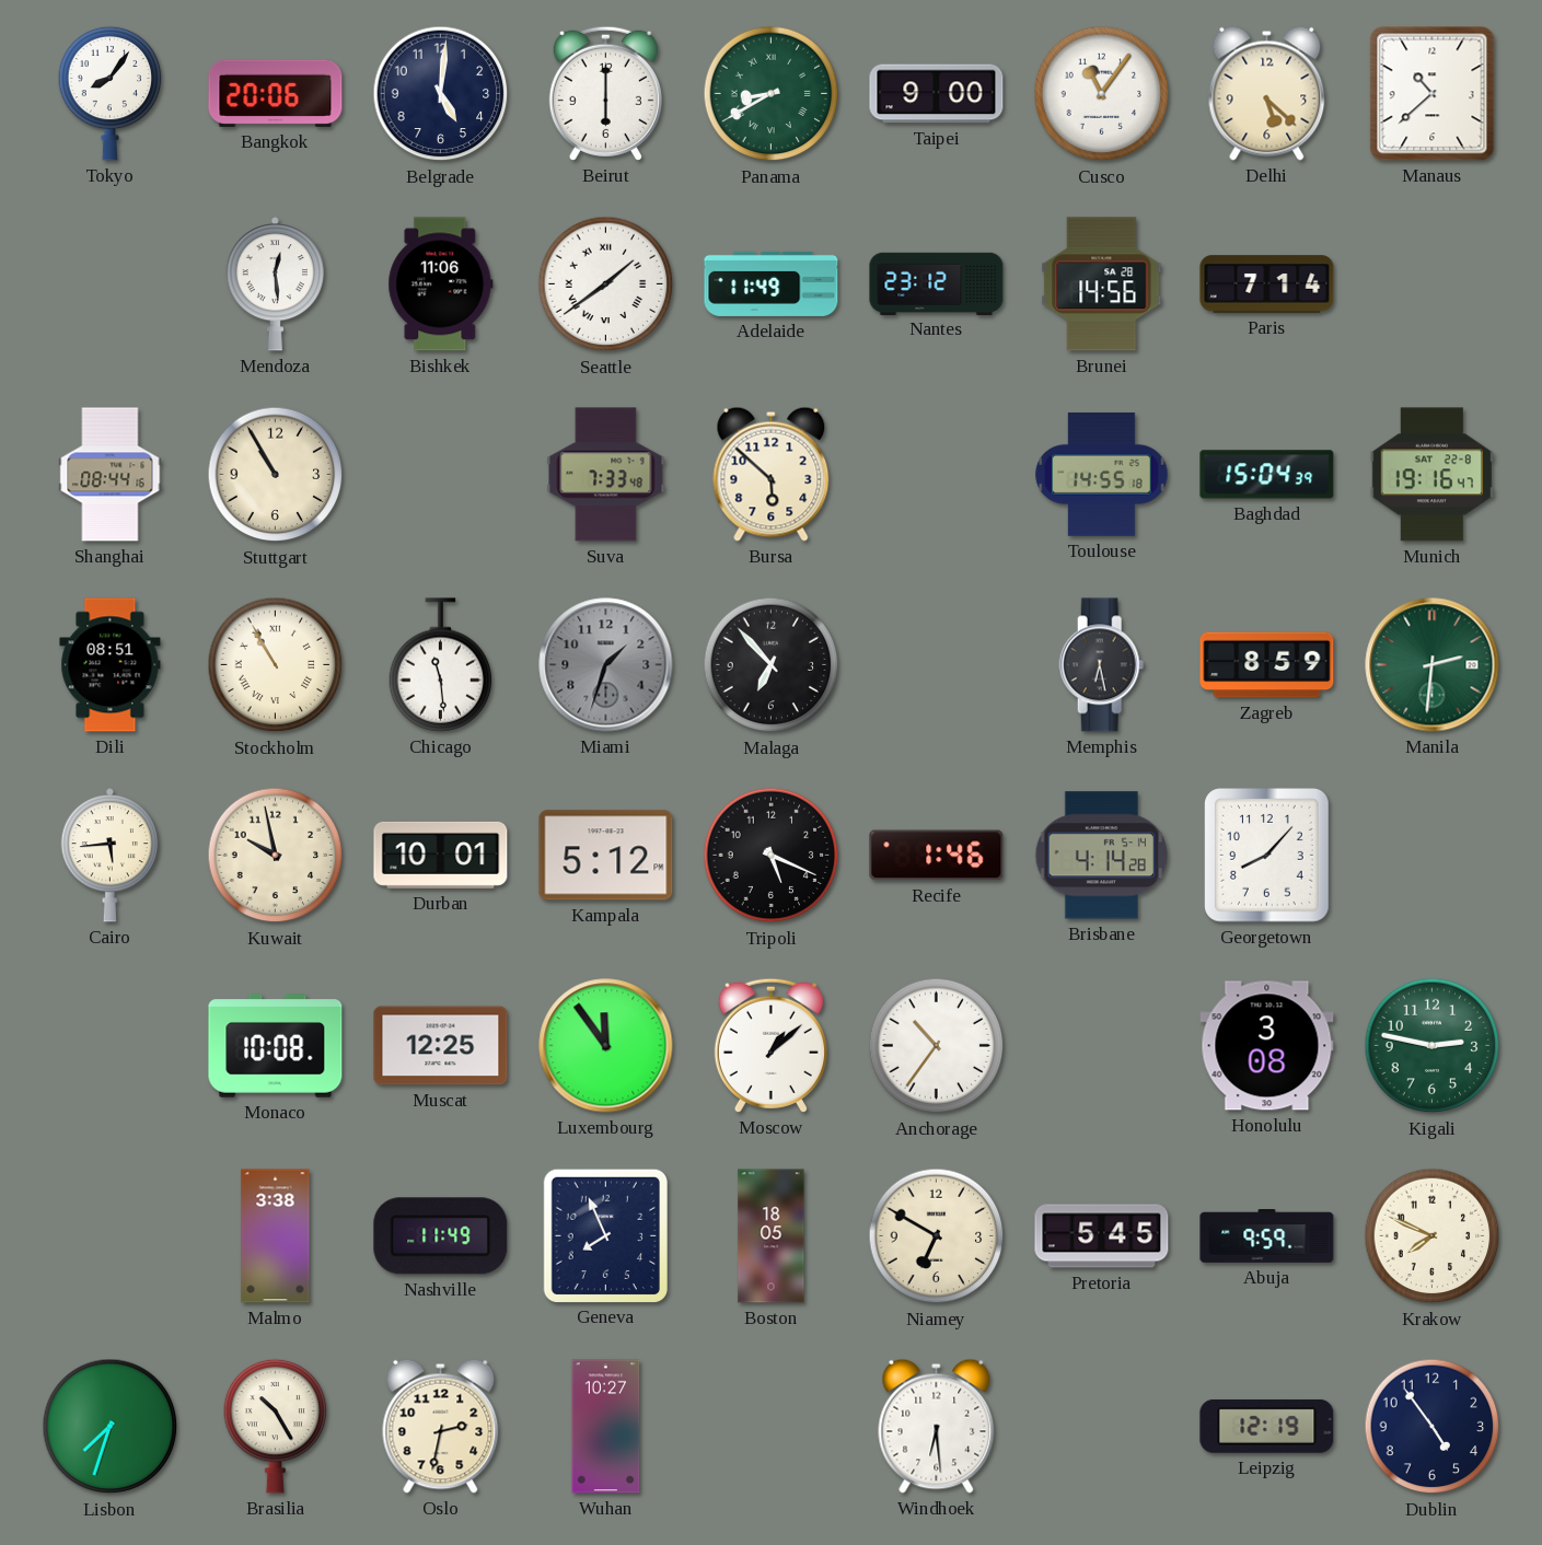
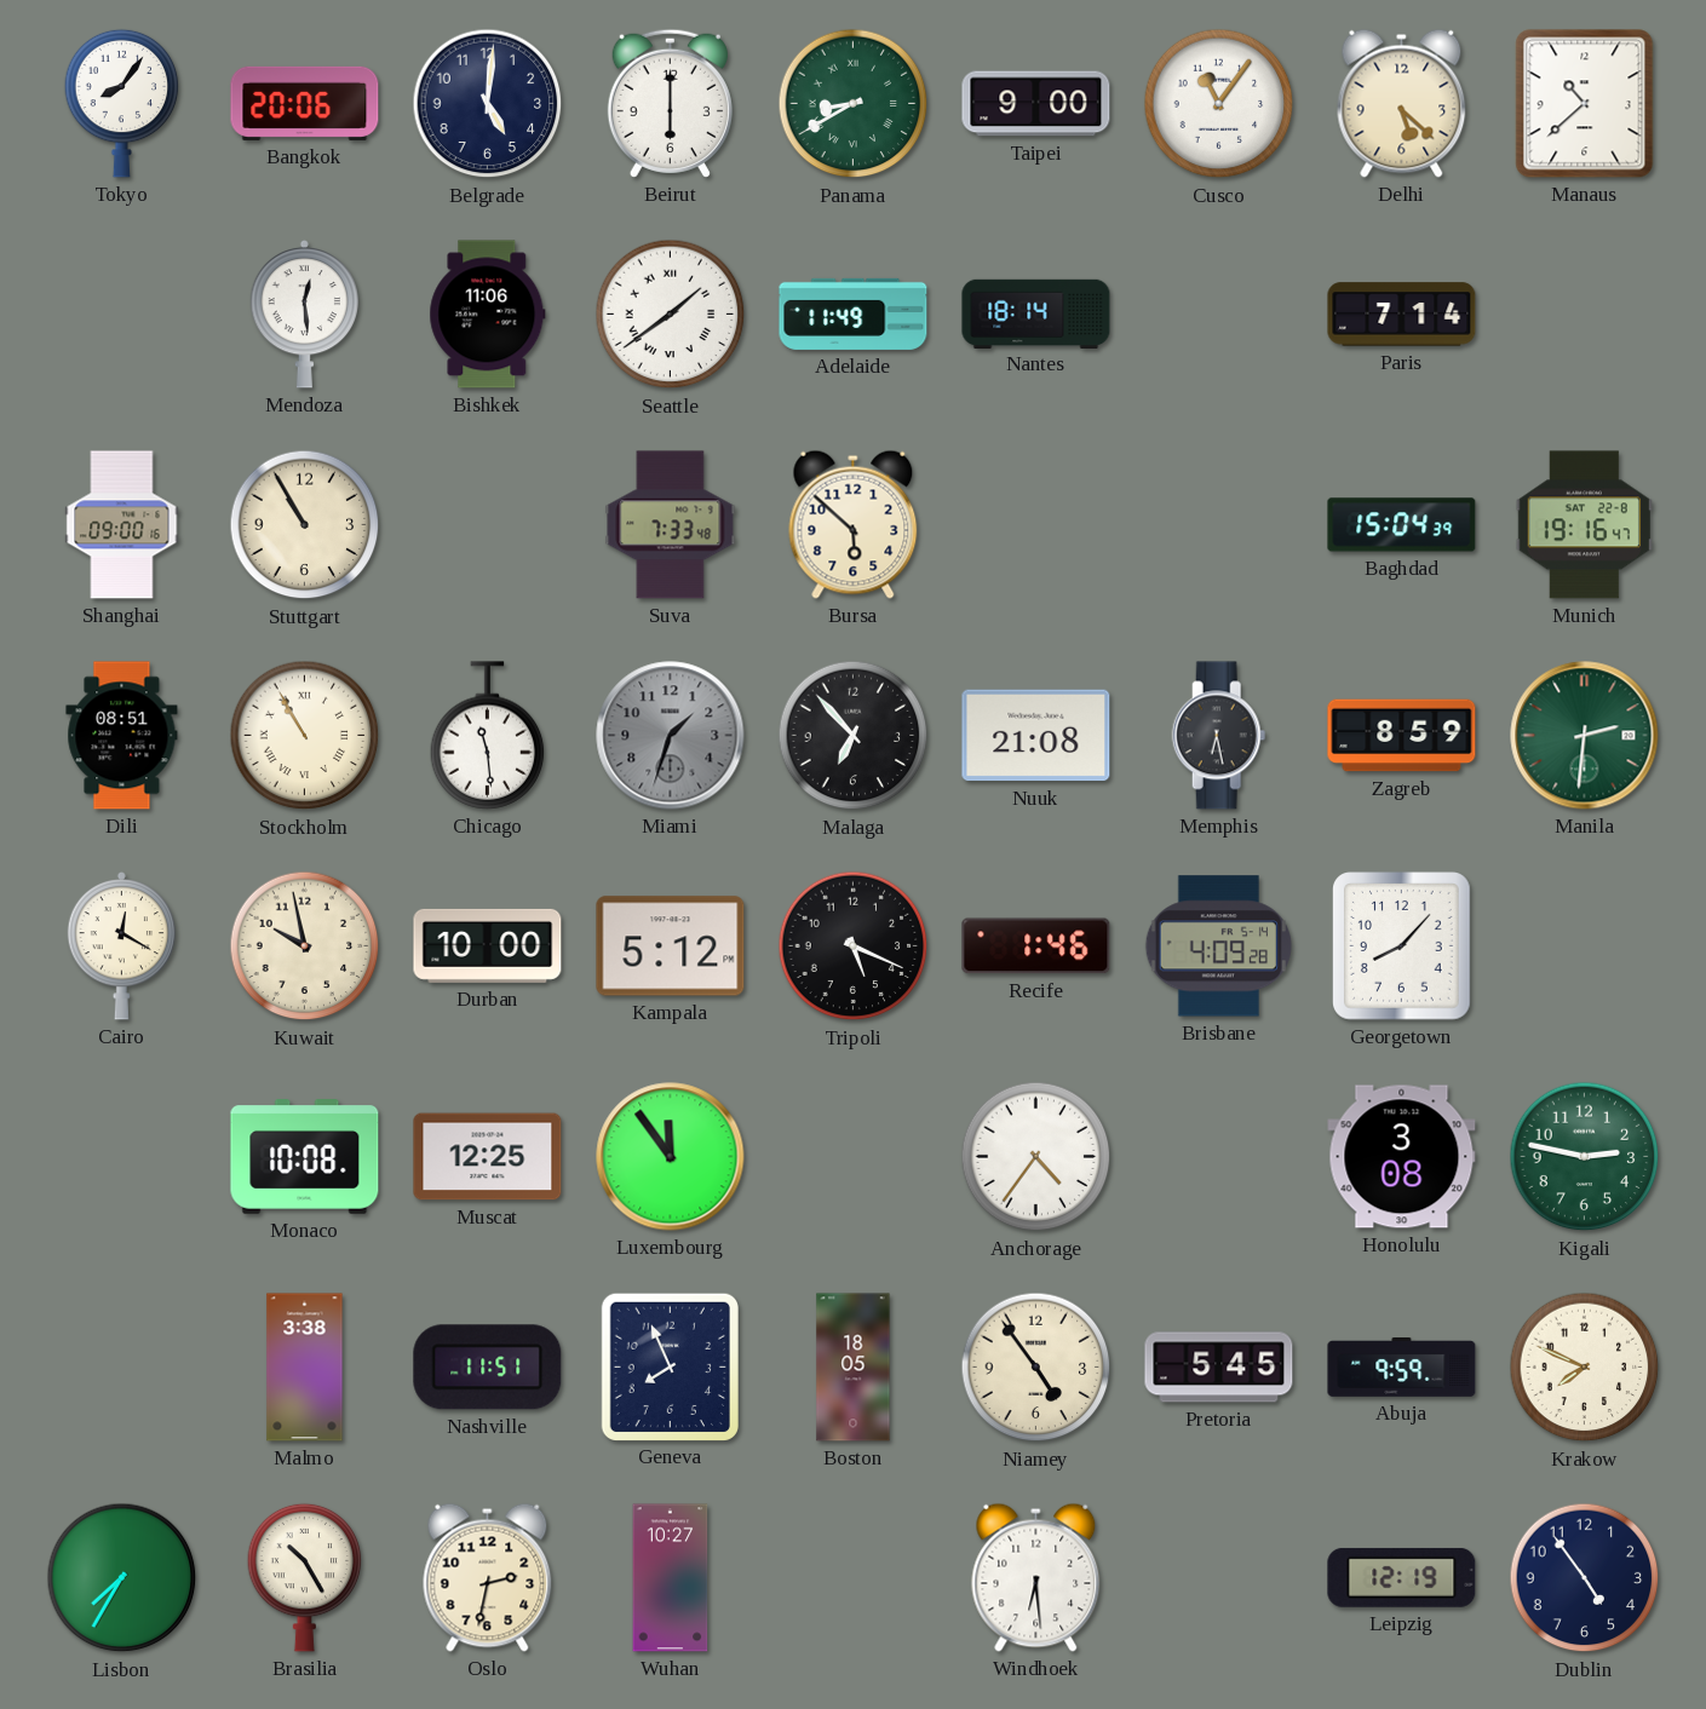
Nantes: 23:12 -> 18:14
Brunei: 14:56 -> none
Shanghai: 08:44 -> 09:00
Toulouse: 14:55 -> none
Nuuk: none -> 21:08
Cairo: 5:44 -> 12:20
Durban: 10:01 -> 10:00
Brisbane: 4:14 -> 4:09
Moscow: 1:08 -> none
Anchorage: 10:36 -> 4:36
Nashville: 11:49 -> 11:51
Niamey: 6:50 -> 4:54
Lisbon: 7:33 -> 7:35
